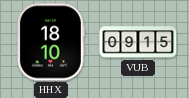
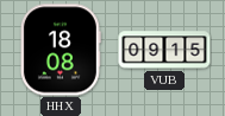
HHX: 18:10 -> 18:08
